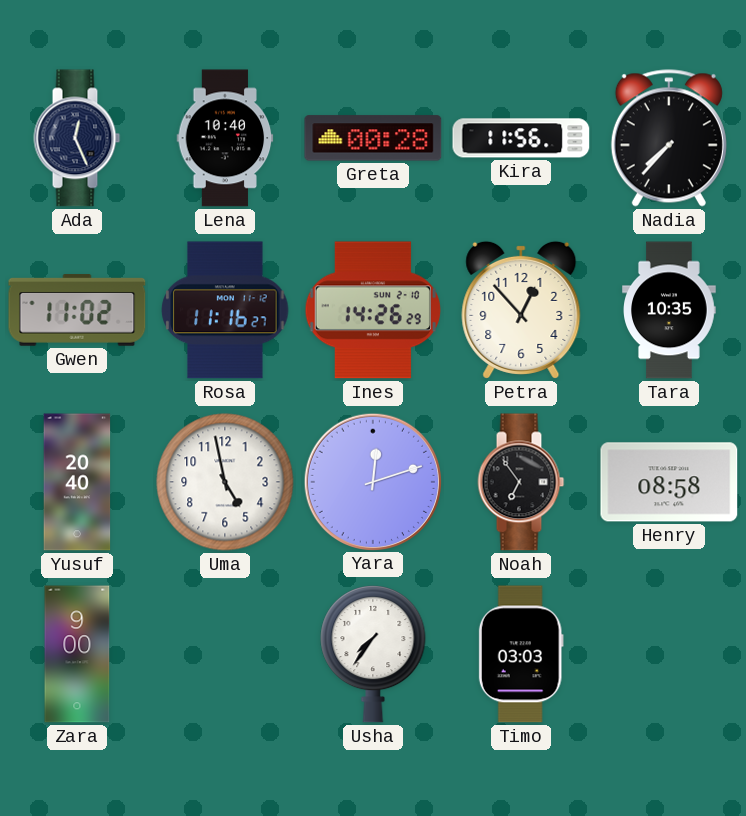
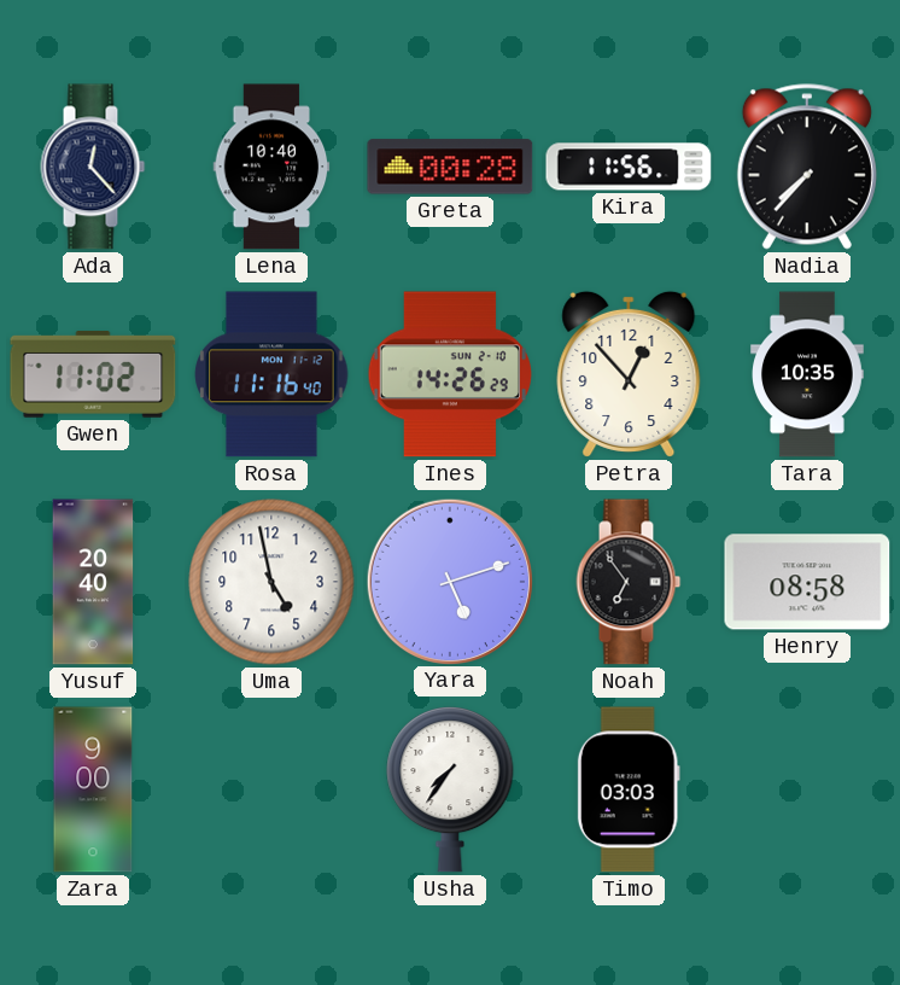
Ada: 12:26 -> 12:23
Rosa: 11:16:27 -> 11:16:40
Yara: 12:12 -> 5:12
